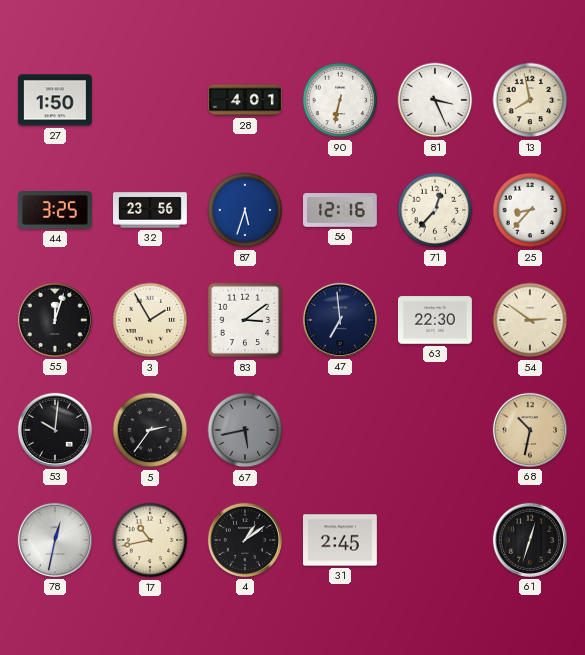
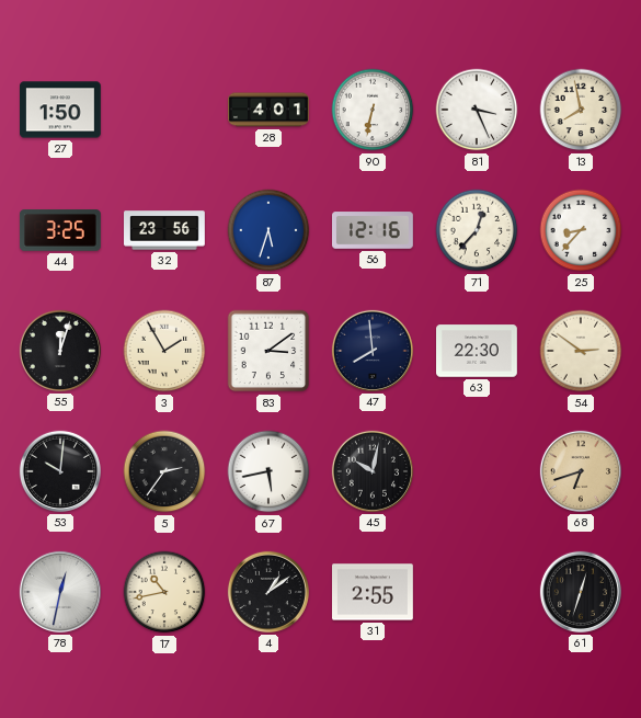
47: 6:59 -> 7:59
67 dial: grey -> white
45: none -> 10:02
68: 10:32 -> 6:42
31: 2:45 -> 2:55
